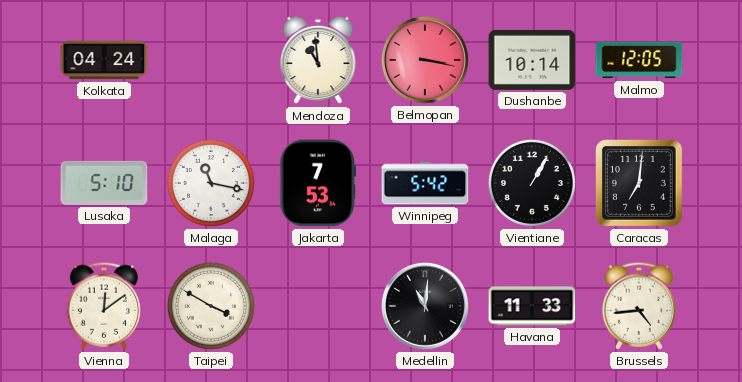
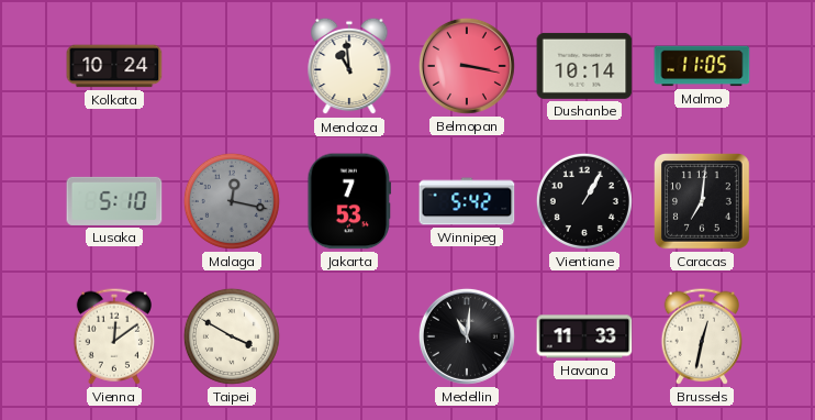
Kolkata: 04:24 -> 10:24
Malmo: 12:05 -> 11:05
Malaga: 11:17 -> 12:17
Malaga dial: white -> grey
Brussels: 4:44 -> 12:32
